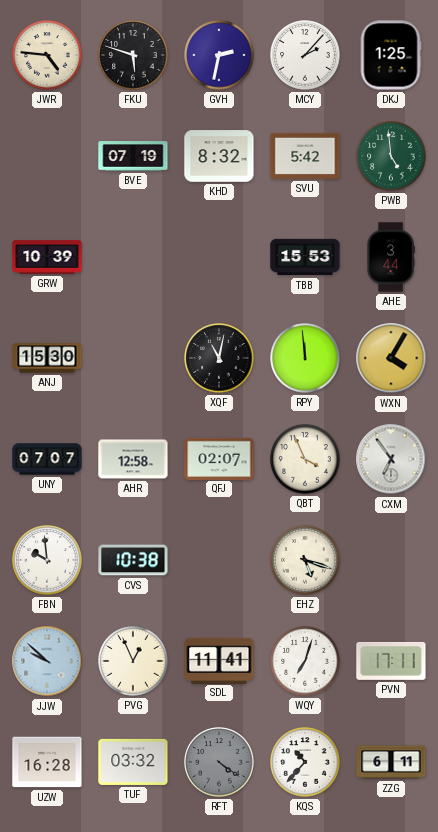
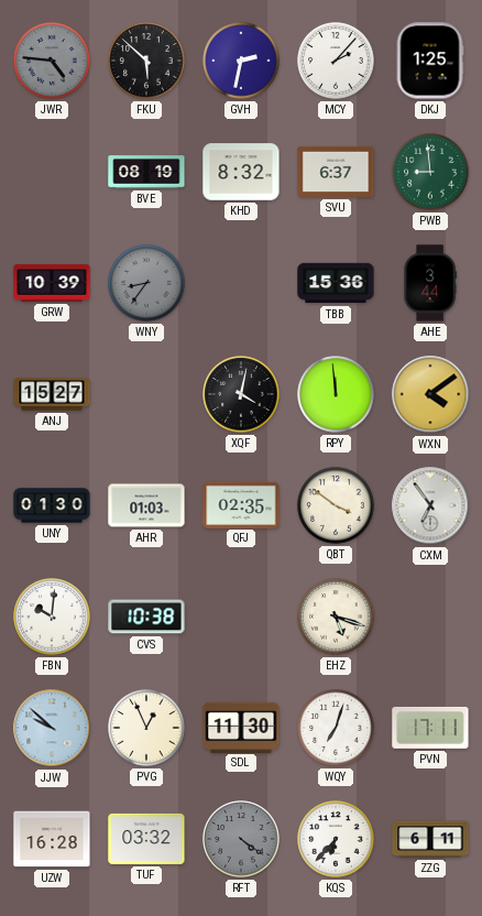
JWR dial: cream -> grey
FKU: 5:48 -> 5:52
BVE: 07:19 -> 08:19
SVU: 5:42 -> 6:37
PWB: 4:59 -> 8:59
WNY: none -> 8:36
TBB: 15:53 -> 15:36
ANJ: 15:30 -> 15:27
XQF: 11:02 -> 4:02
WXN: 4:05 -> 4:09
UNY: 07:07 -> 01:30
AHR: 12:58 -> 01:03
QFJ: 02:07 -> 02:35
QBT: 3:56 -> 3:51
FBN: 9:59 -> 10:01
SDL: 11:41 -> 11:30
KQS: 10:37 -> 6:37
